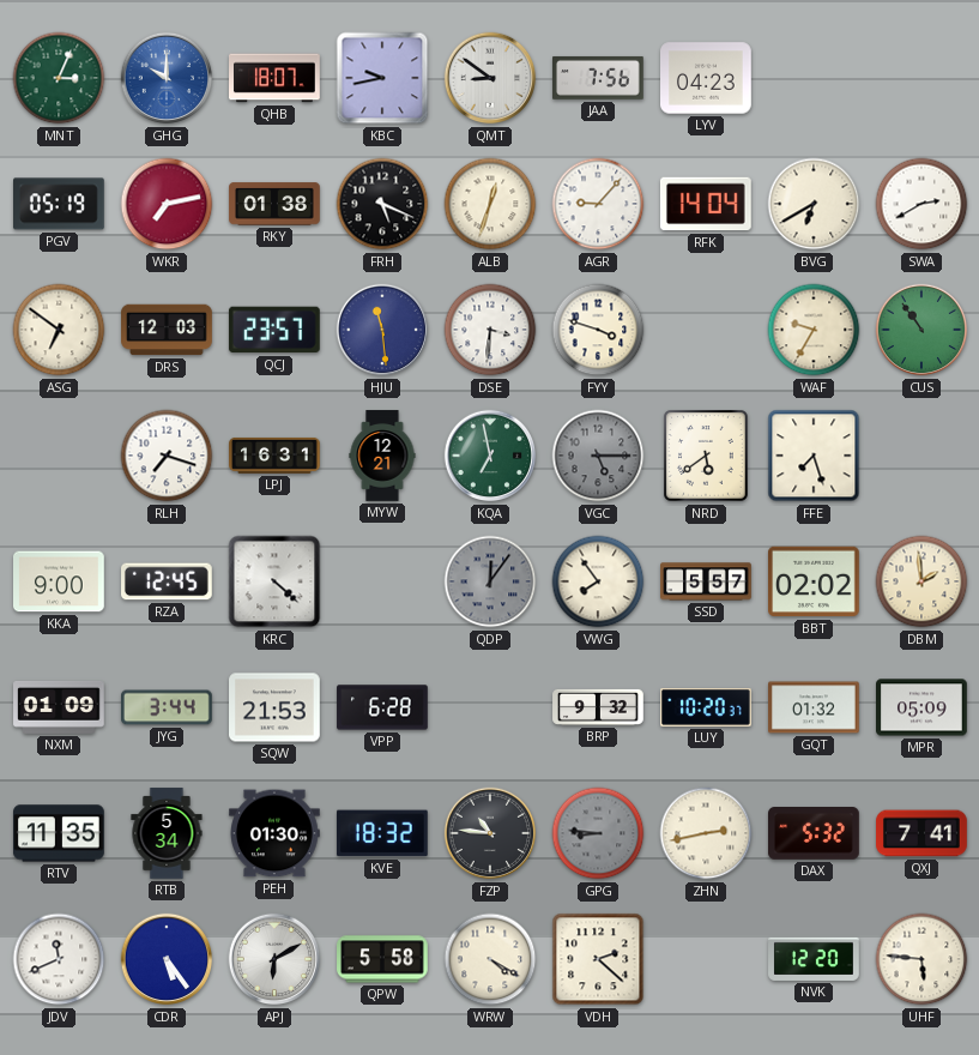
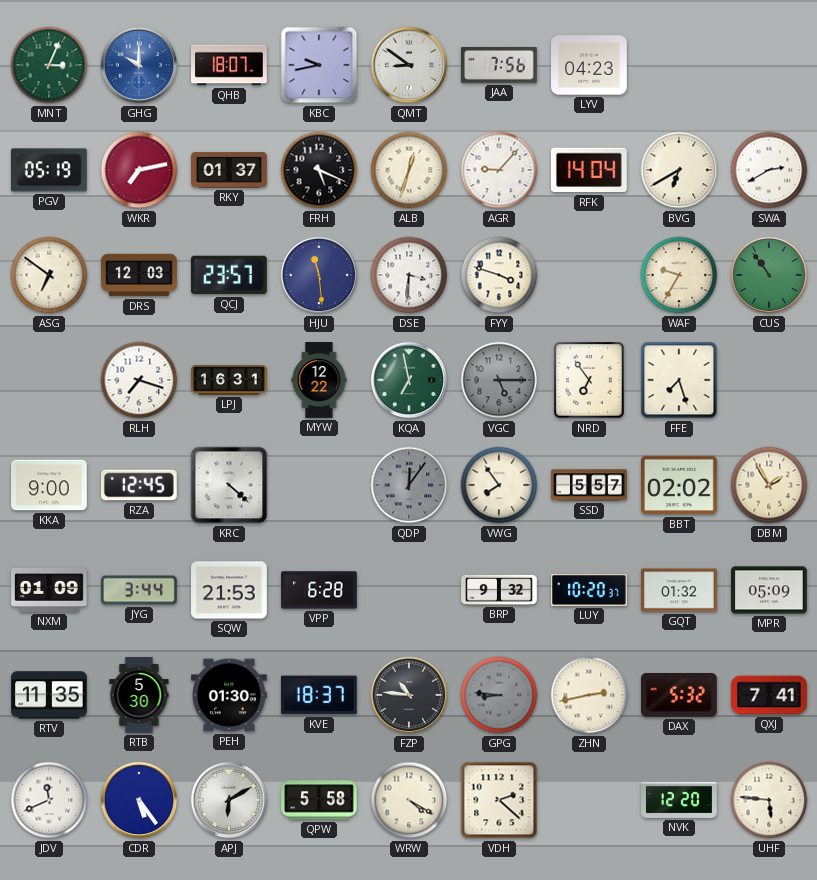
RKY: 01:38 -> 01:37
MYW: 12:21 -> 12:22
NRD: 5:39 -> 6:54
DBM: 1:59 -> 1:55
RTB: 5:34 -> 5:30
KVE: 18:32 -> 18:37
